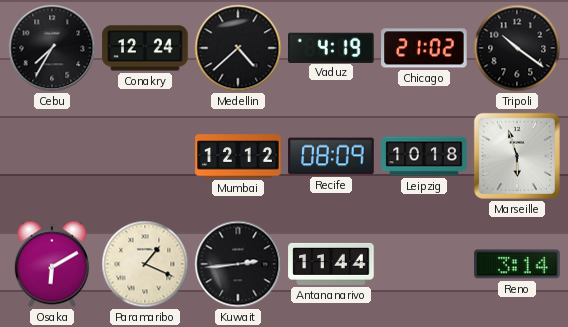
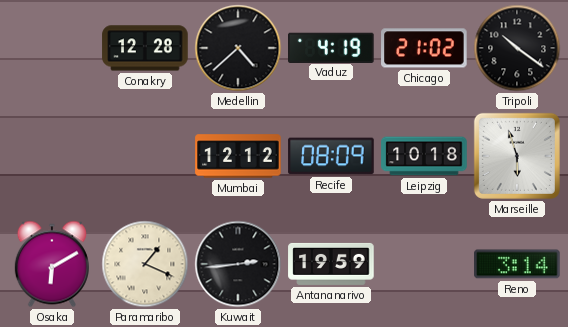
Cebu: 7:35 -> none
Conakry: 12:24 -> 12:28
Antananarivo: 11:44 -> 19:59
